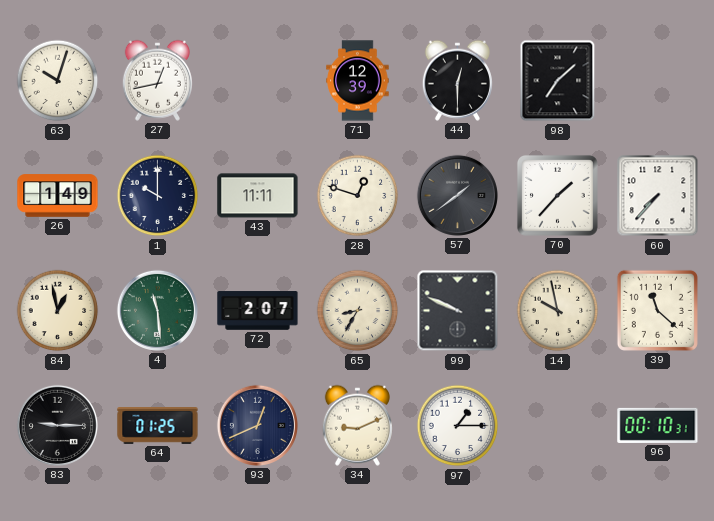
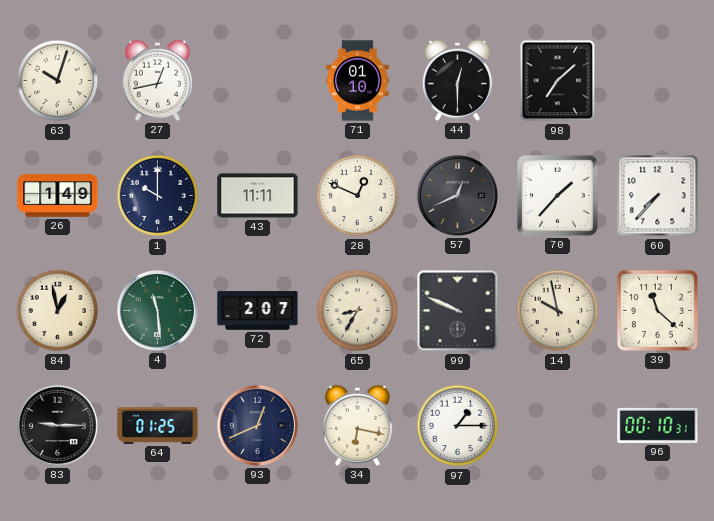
71: 12:39 -> 01:10
28: 12:48 -> 12:49
57: 1:39 -> 12:41
34: 9:11 -> 6:17
